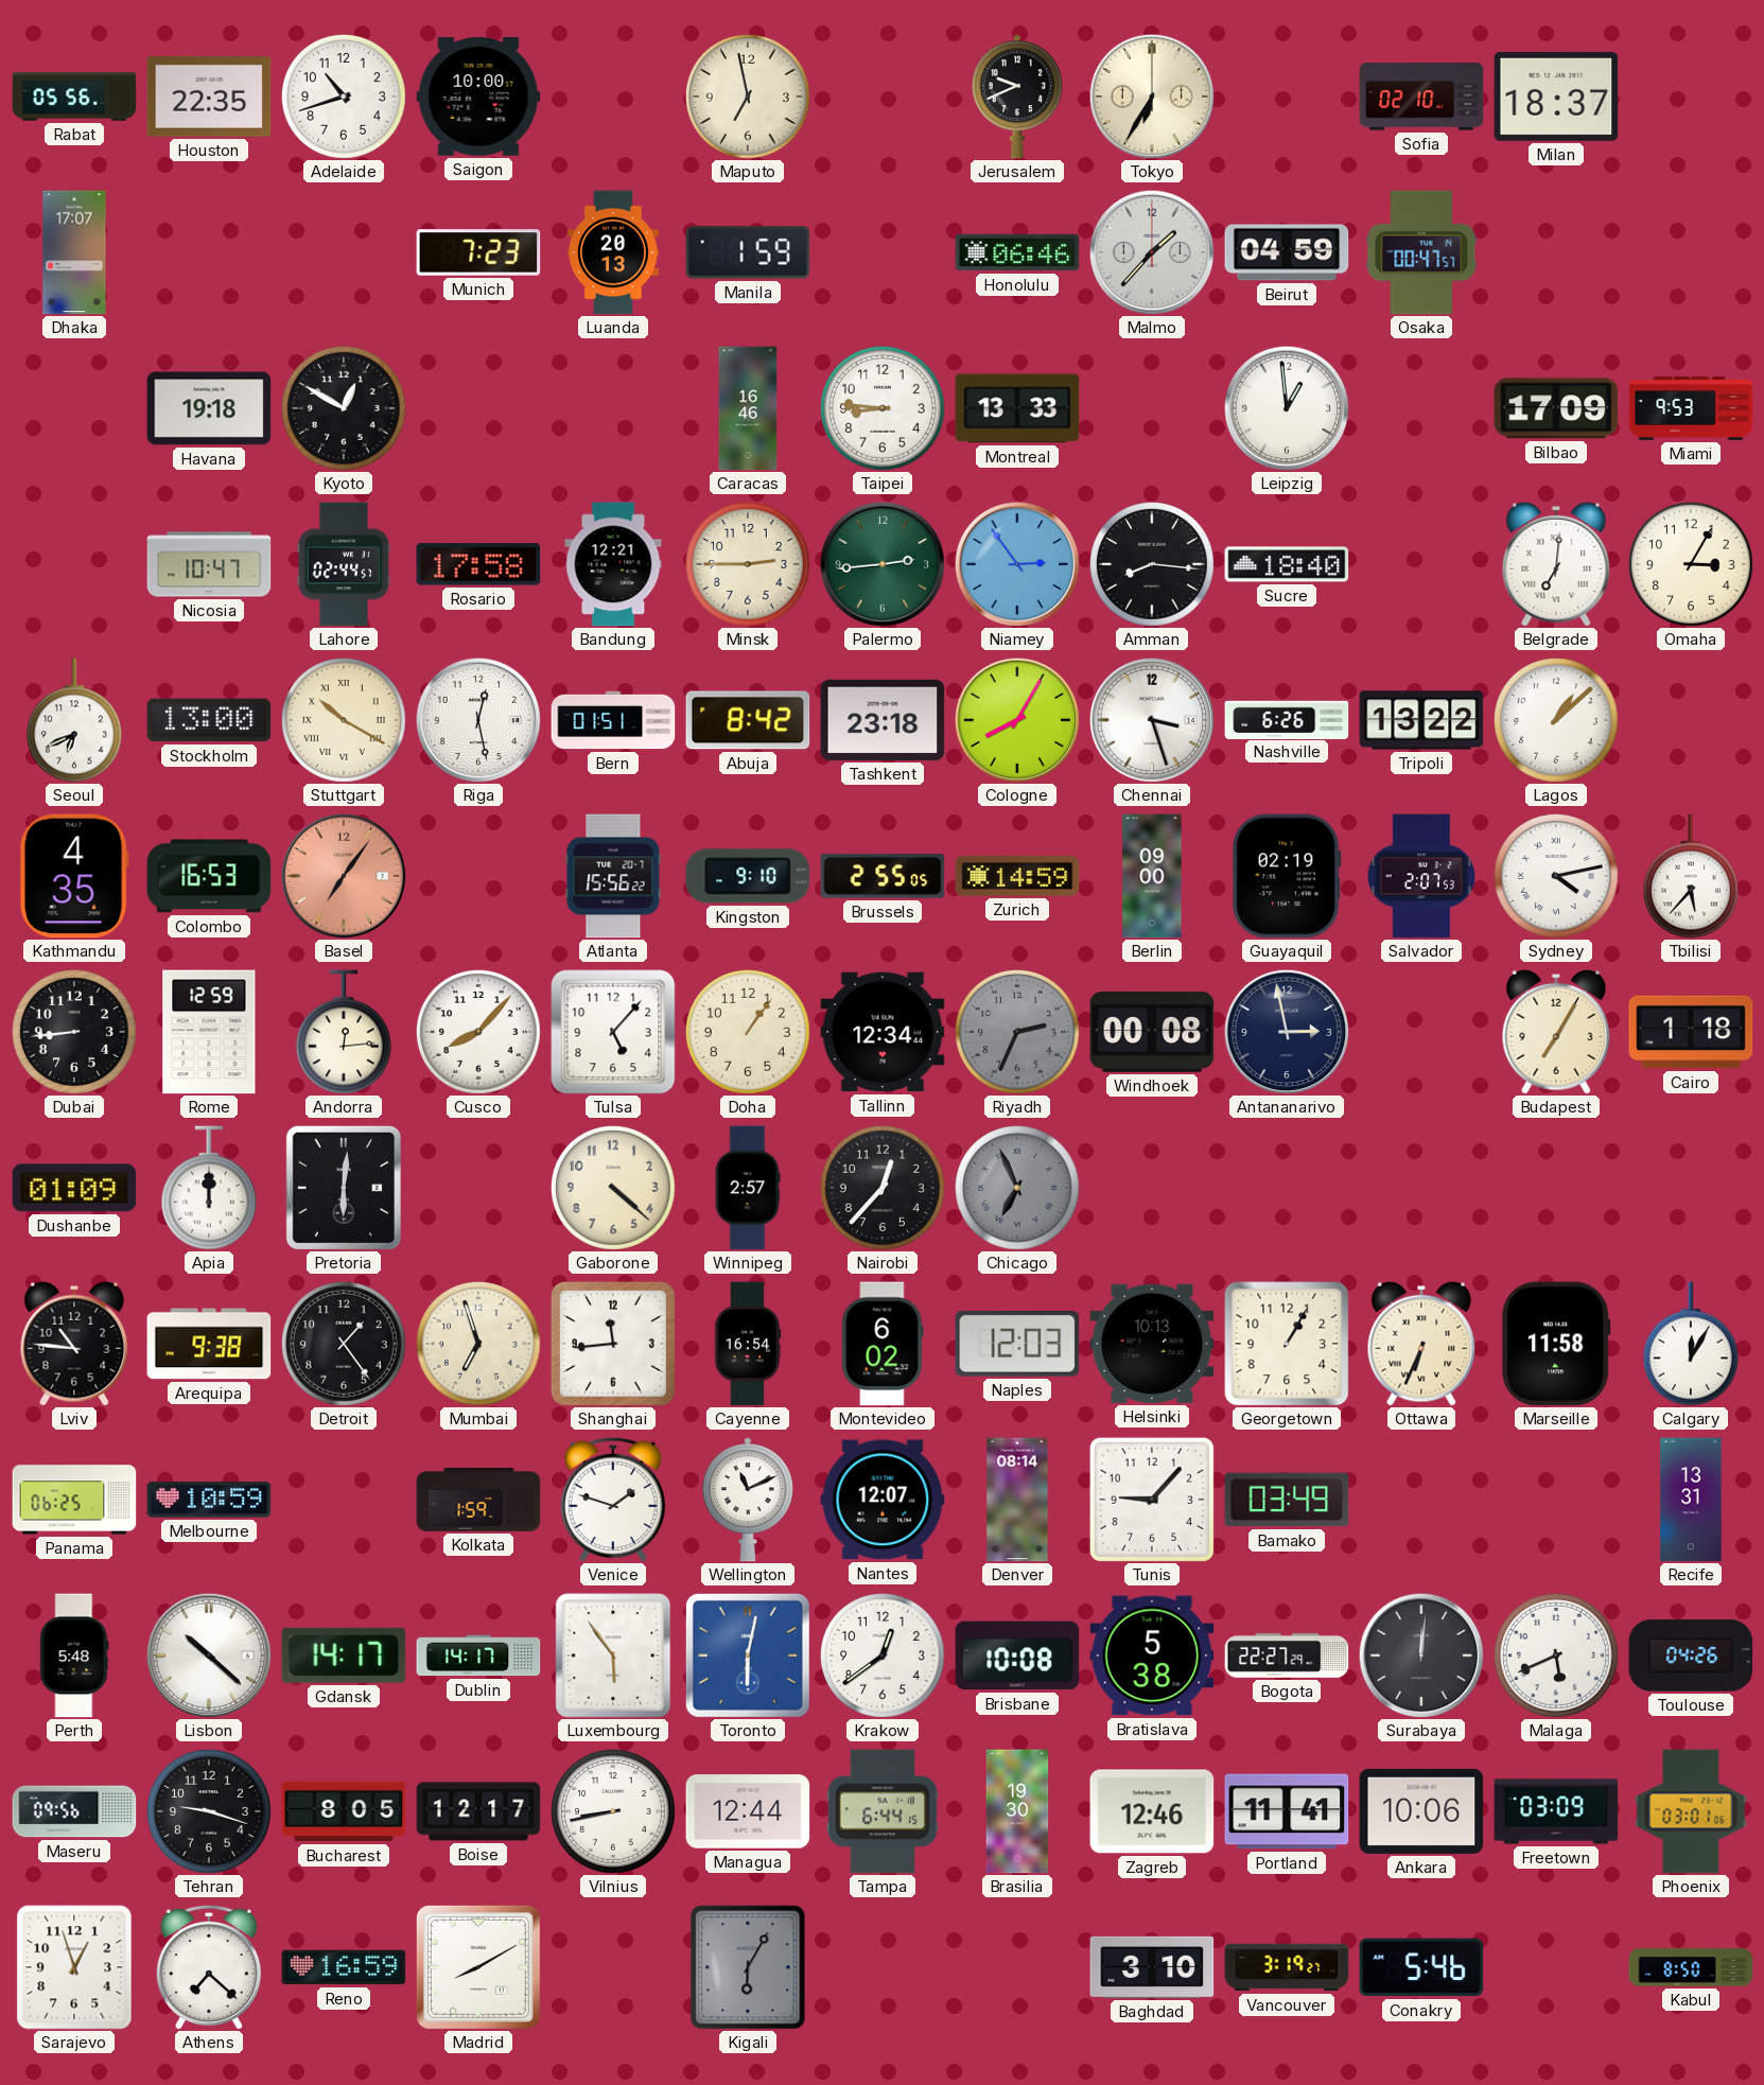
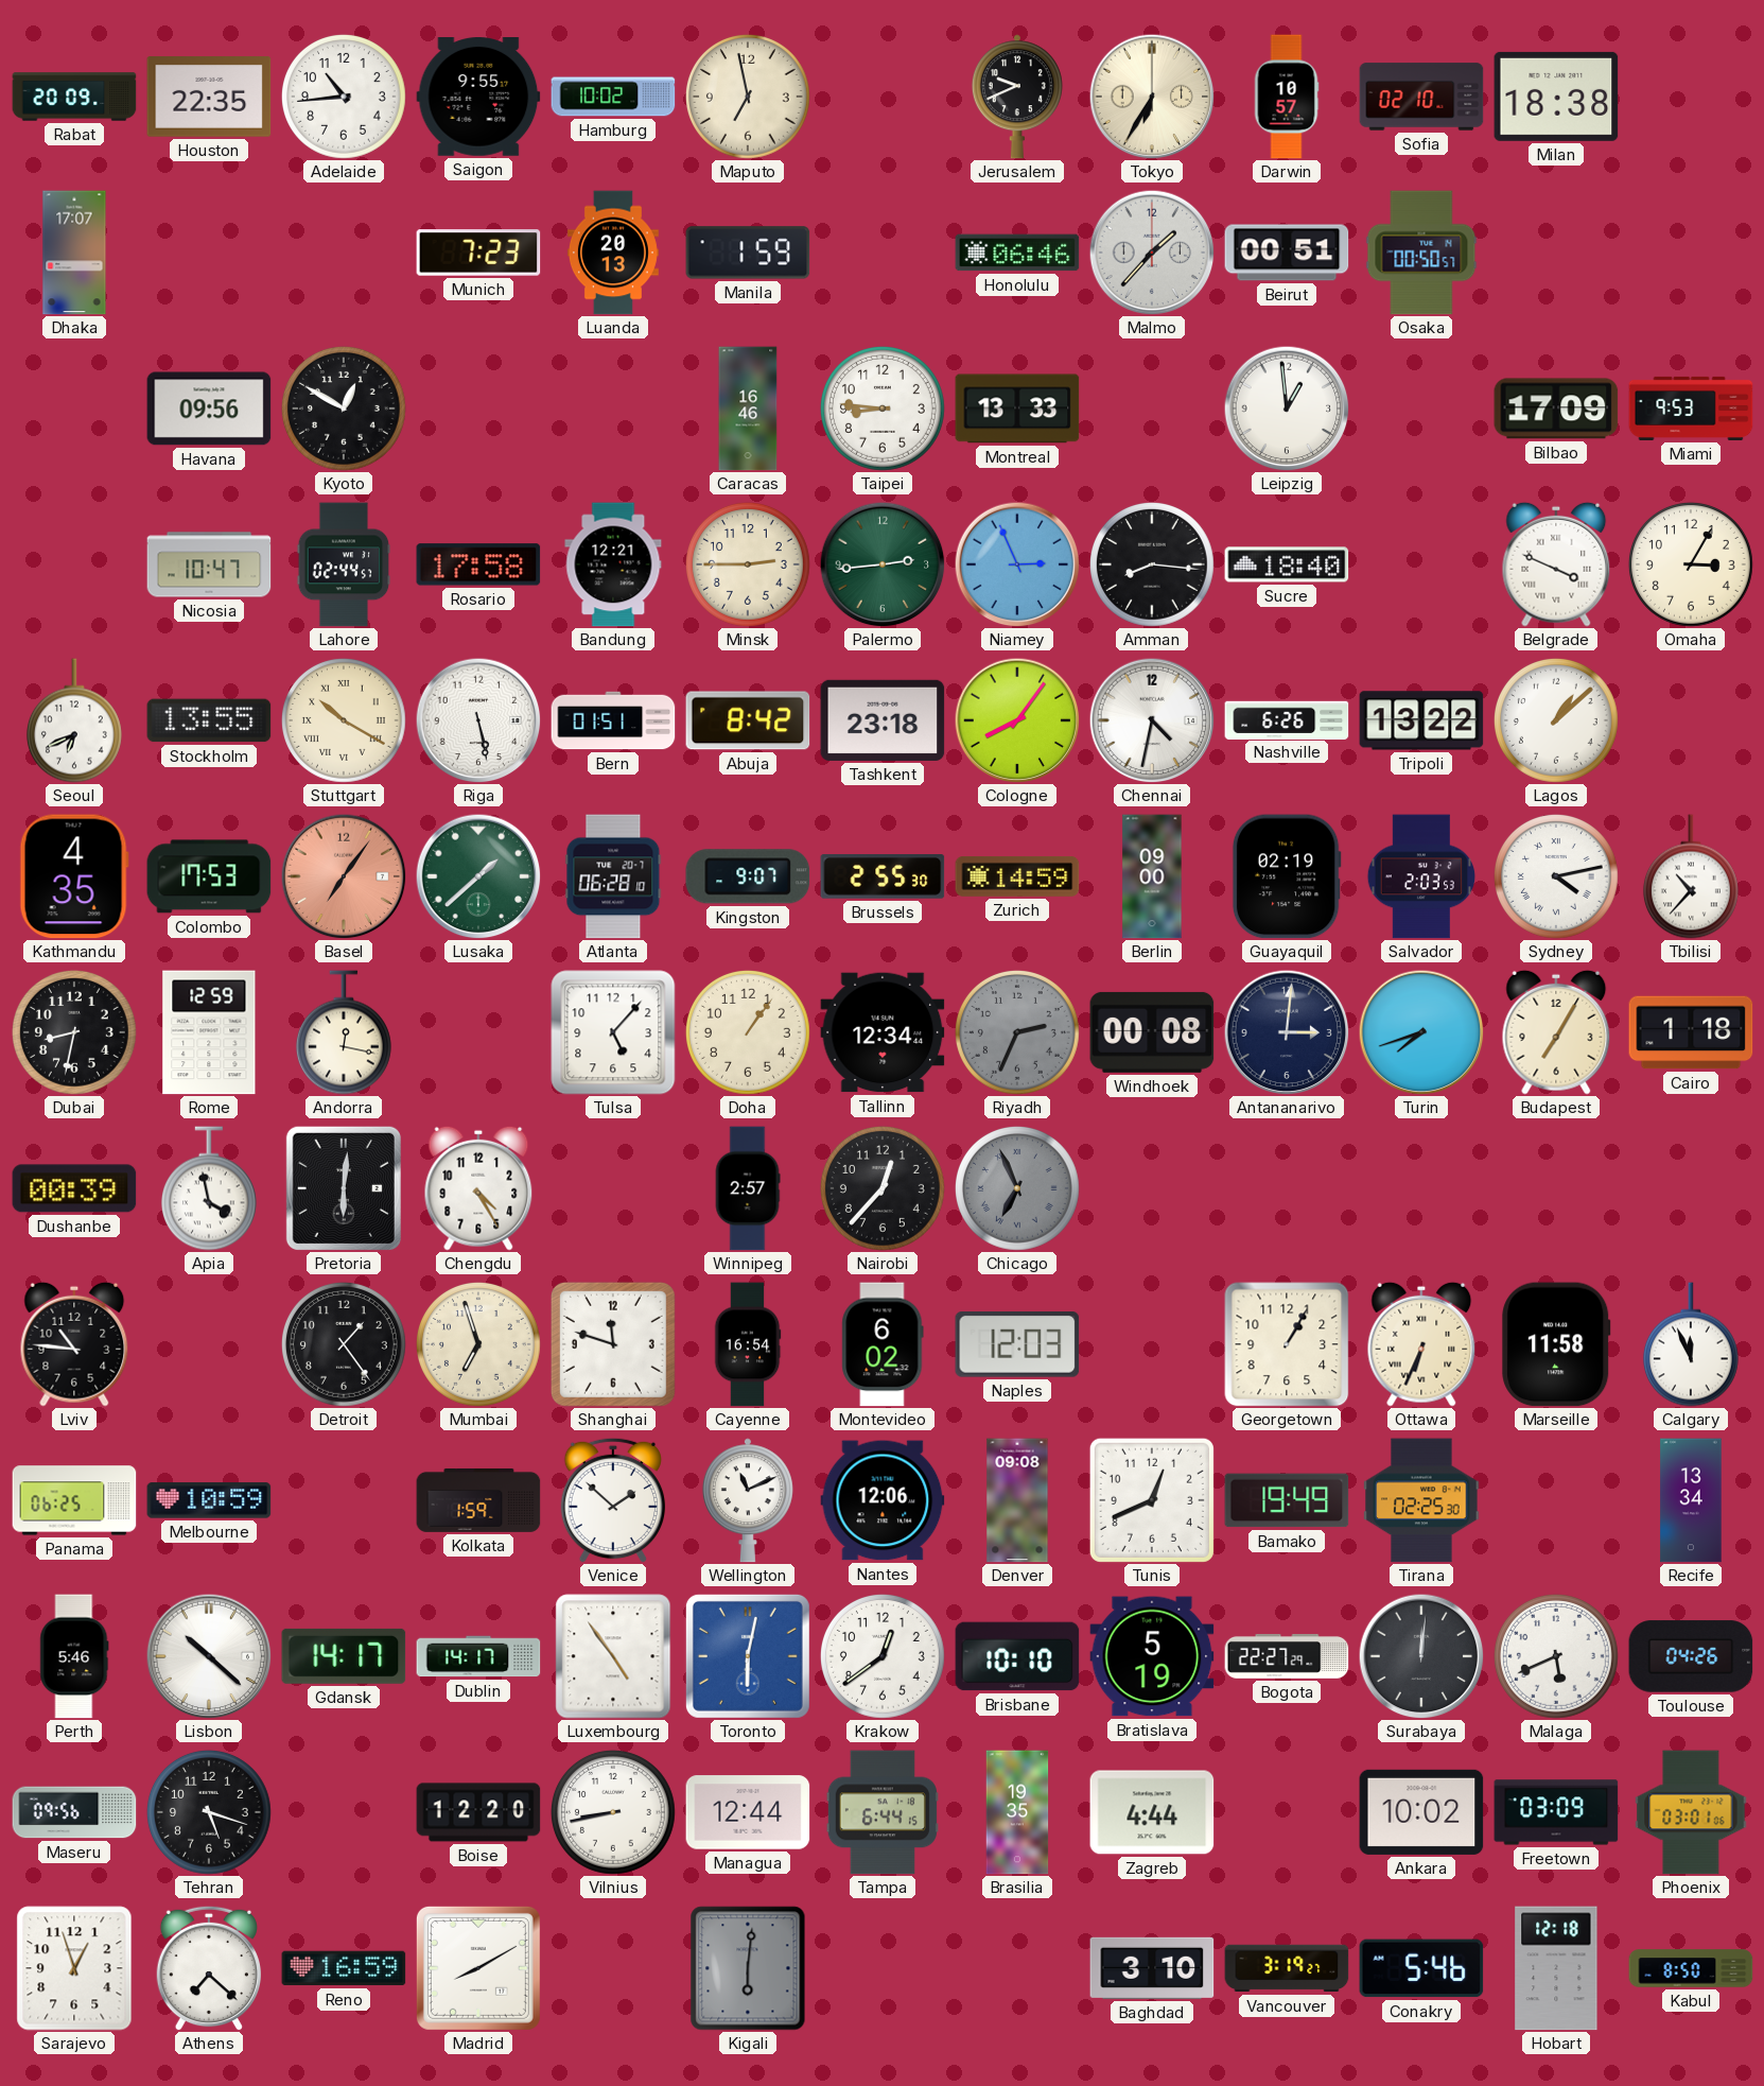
Rabat: 05:56 -> 20:09
Adelaide: 10:42 -> 10:44
Saigon: 10:00 -> 9:55
Hamburg: none -> 10:02
Darwin: none -> 10:57
Milan: 18:37 -> 18:38
Beirut: 04:59 -> 00:51
Osaka: 00:47 -> 00:50
Havana: 19:18 -> 09:56
Niamey: 2:54 -> 2:56
Belgrade: 7:01 -> 3:49
Stockholm: 13:00 -> 13:55
Riga: 12:28 -> 5:28
Cologne: 8:05 -> 8:06
Chennai: 3:27 -> 4:32
Colombo: 16:53 -> 17:53
Lusaka: none -> 1:38
Atlanta: 15:56 -> 06:28
Kingston: 9:10 -> 9:07
Brussels: 2:55:05 -> 2:55:30
Salvador: 2:07 -> 2:03
Tbilisi: 5:37 -> 10:37
Dubai: 8:44 -> 8:32
Andorra: 12:14 -> 12:17
Cusco: 8:07 -> none
Antananarivo: 2:58 -> 3:01
Turin: none -> 7:42
Dushanbe: 01:09 -> 00:39
Apia: 12:00 -> 3:58
Chengdu: none -> 4:25
Gaborone: 4:22 -> none
Arequipa: 9:38 -> none
Shanghai: 11:44 -> 11:48
Helsinki: 10:13 -> none
Calgary: 12:05 -> 11:56
Venice: 1:48 -> 1:52
Nantes: 12:07 -> 12:06
Denver: 08:14 -> 09:08
Tunis: 9:07 -> 12:41
Bamako: 03:49 -> 19:49
Tirana: none -> 02:25
Recife: 13:31 -> 13:34
Perth: 5:48 -> 5:46
Luxembourg: 5:54 -> 4:54
Brisbane: 10:08 -> 10:10
Bratislava: 5:38 -> 5:19
Tehran: 9:18 -> 5:18
Bucharest: 8:05 -> none
Boise: 12:17 -> 12:20
Brasilia: 19:30 -> 19:35
Zagreb: 12:46 -> 4:44
Portland: 11:41 -> none
Ankara: 10:06 -> 10:02
Kigali: 6:05 -> 6:01
Hobart: none -> 12:18
